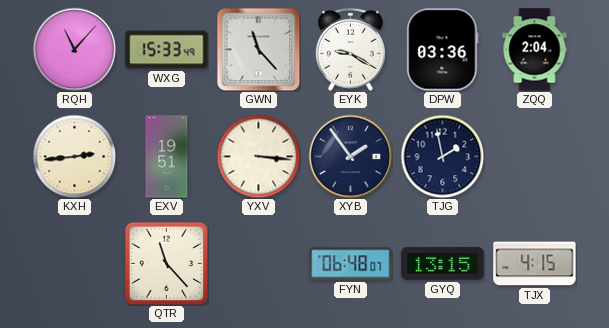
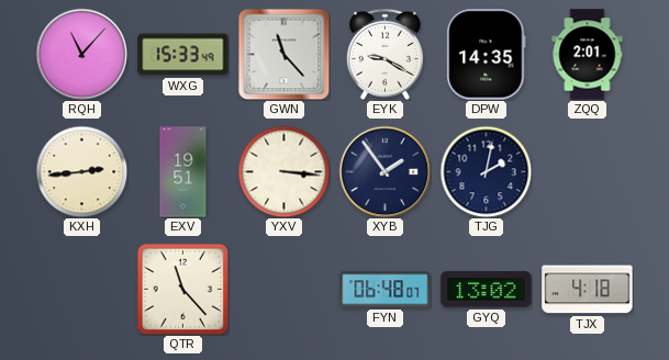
DPW: 03:36 -> 14:35
ZQQ: 2:04 -> 2:01
TJG: 1:58 -> 2:02
GYQ: 13:15 -> 13:02
TJX: 4:15 -> 4:18
